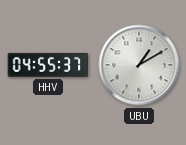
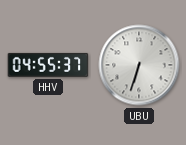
UBU: 1:10 -> 6:33
